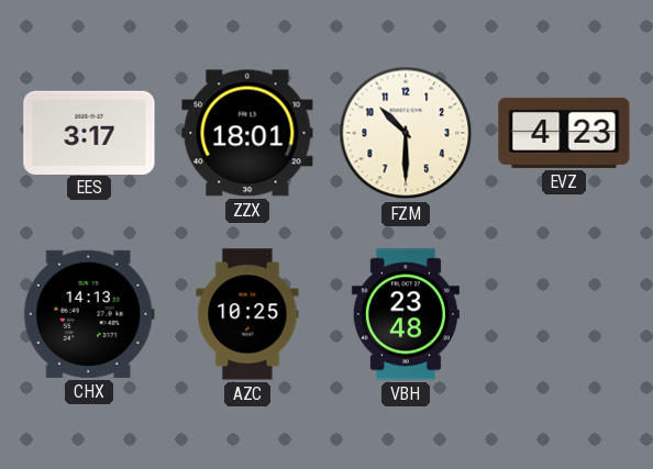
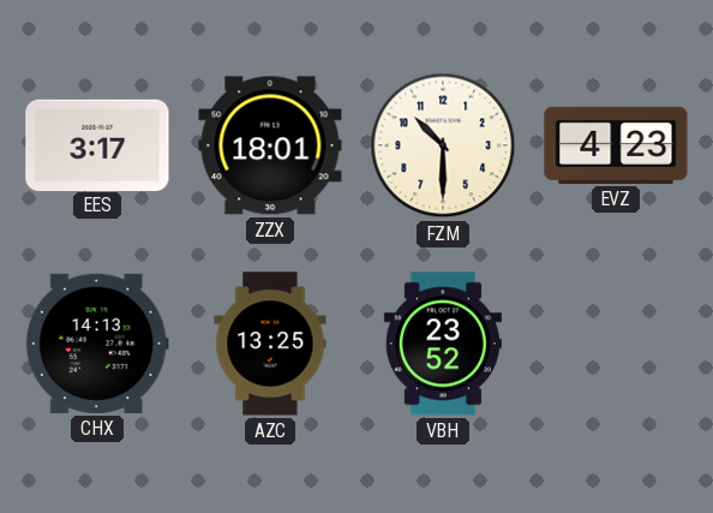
AZC: 10:25 -> 13:25
VBH: 23:48 -> 23:52
